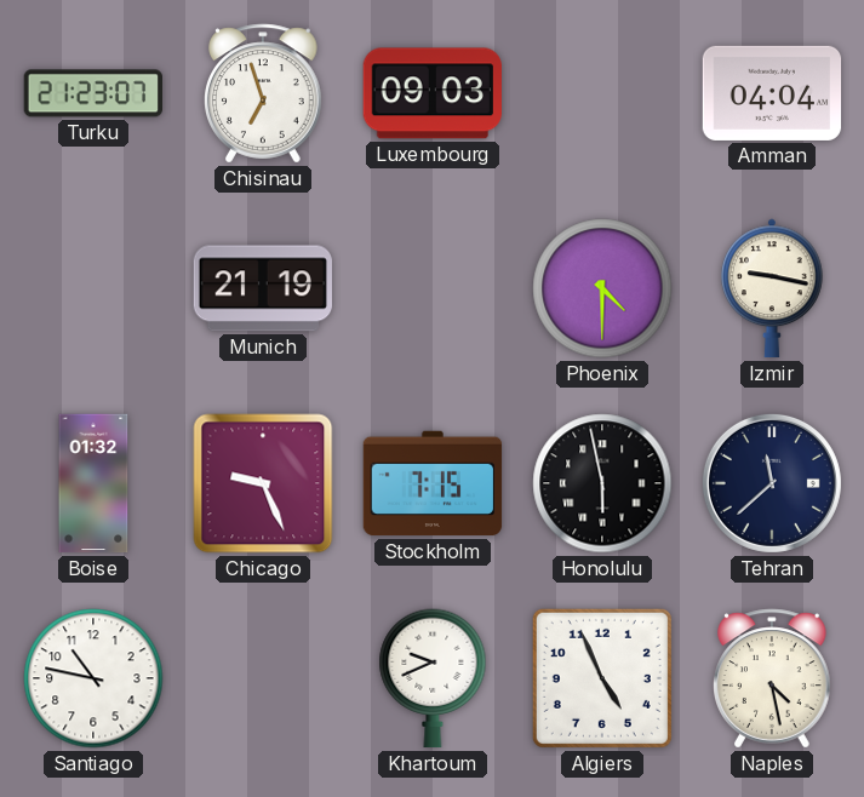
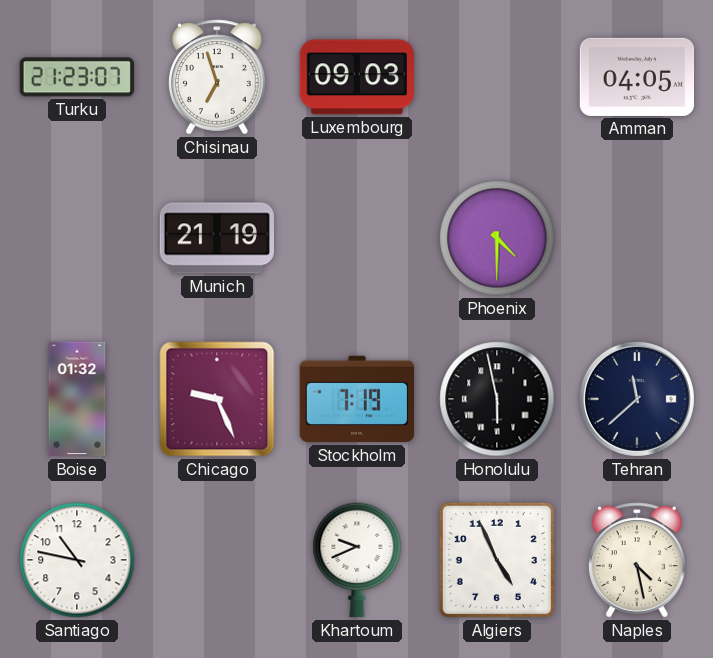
Amman: 04:04 -> 04:05
Izmir: 9:17 -> none
Stockholm: 7:15 -> 7:19
